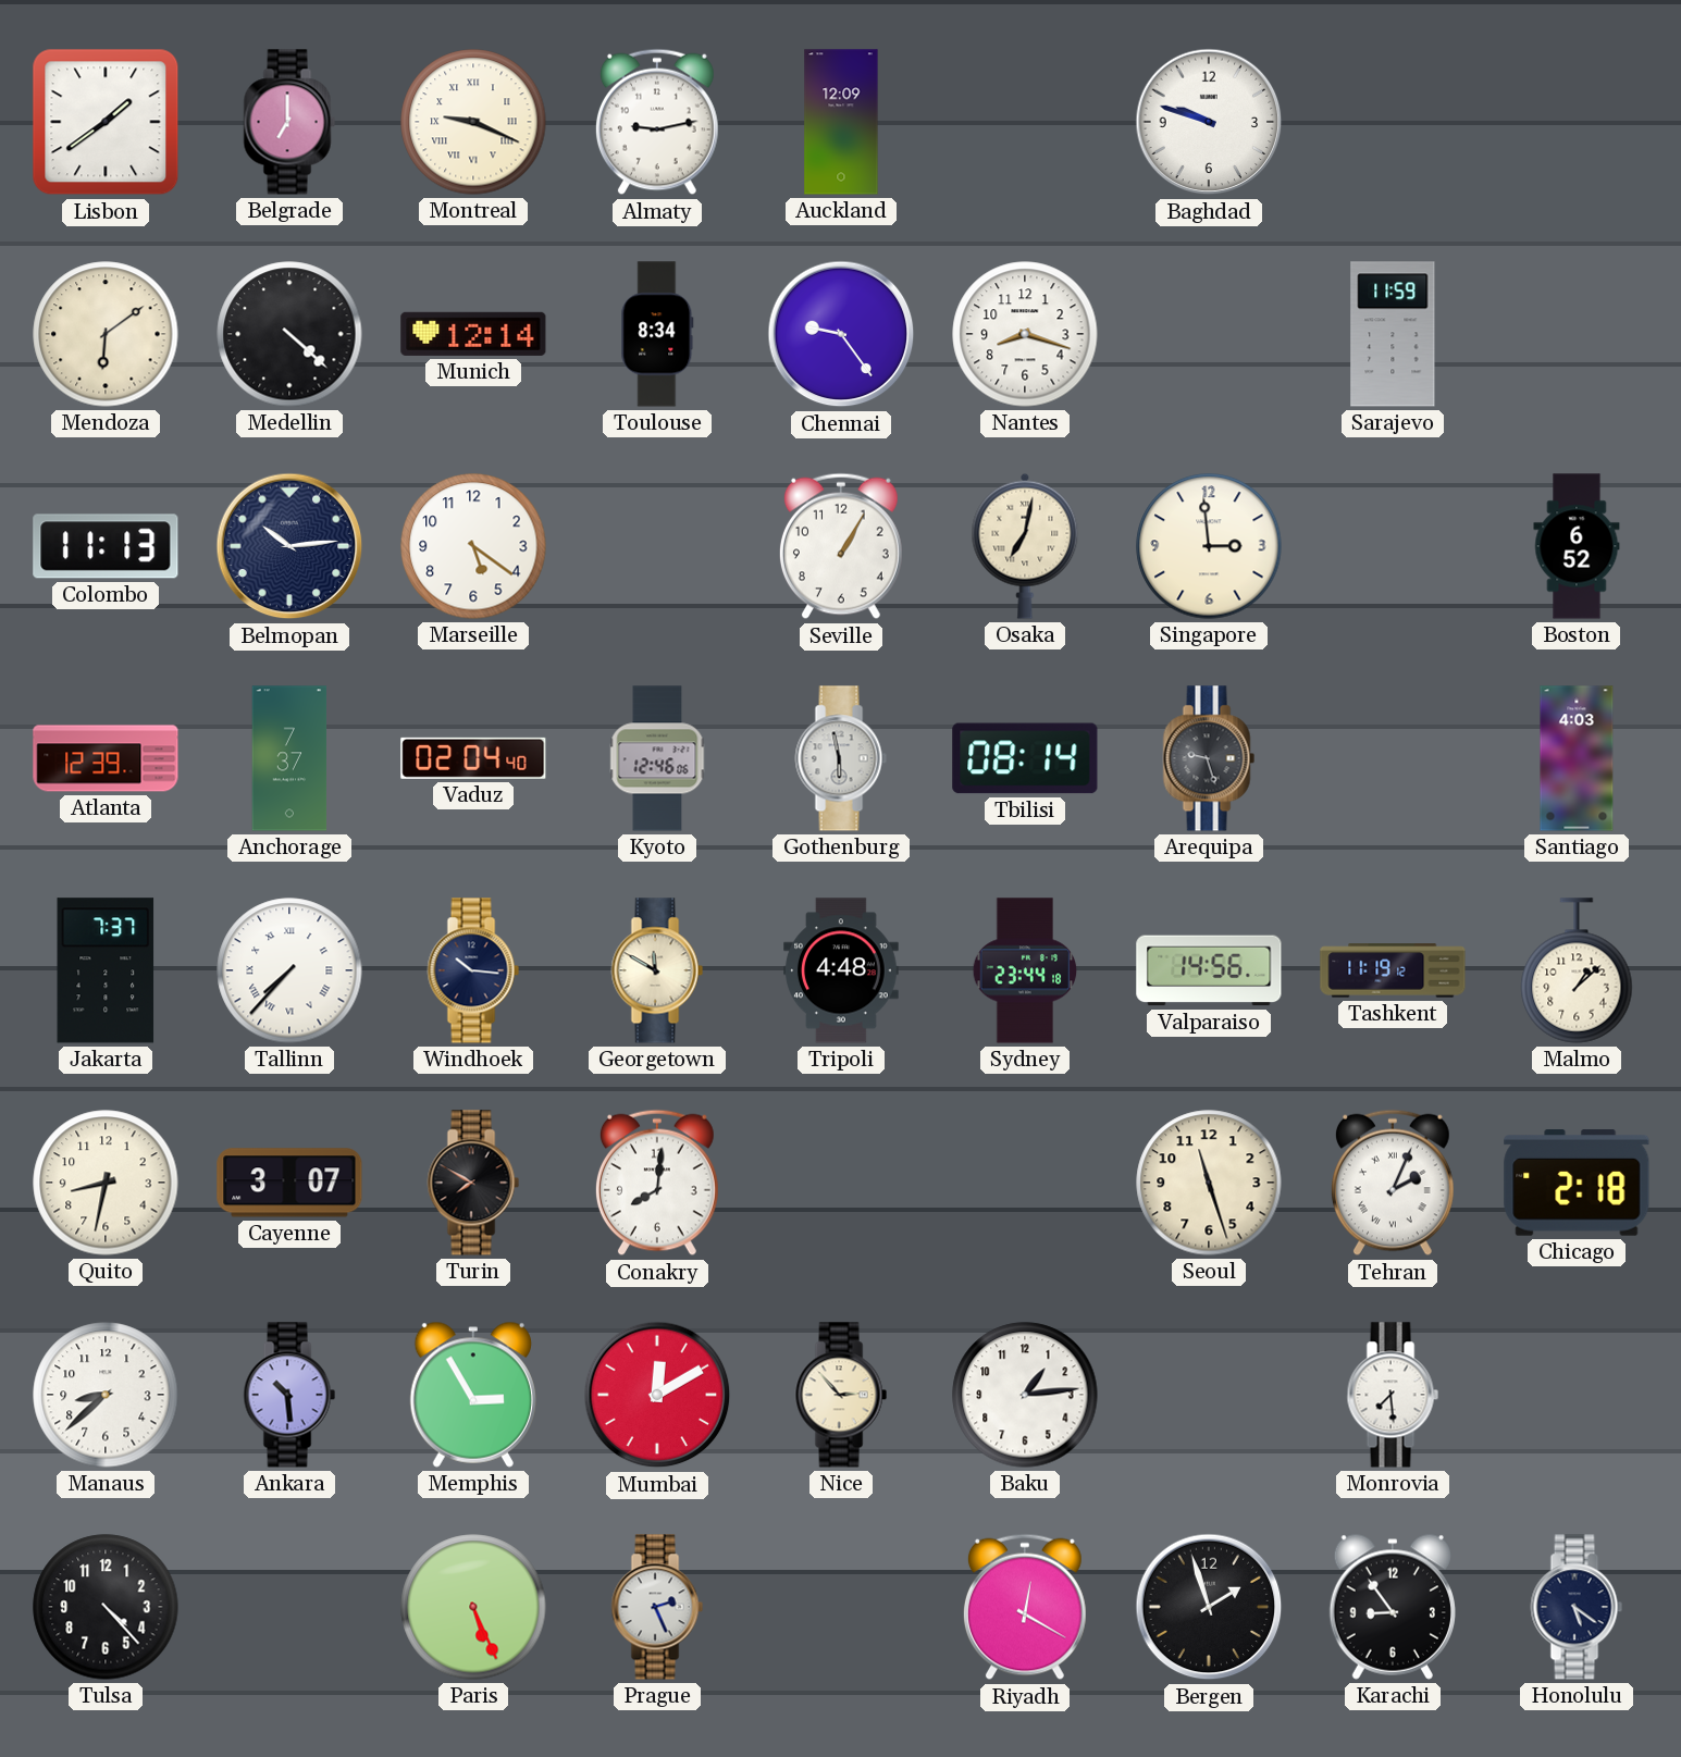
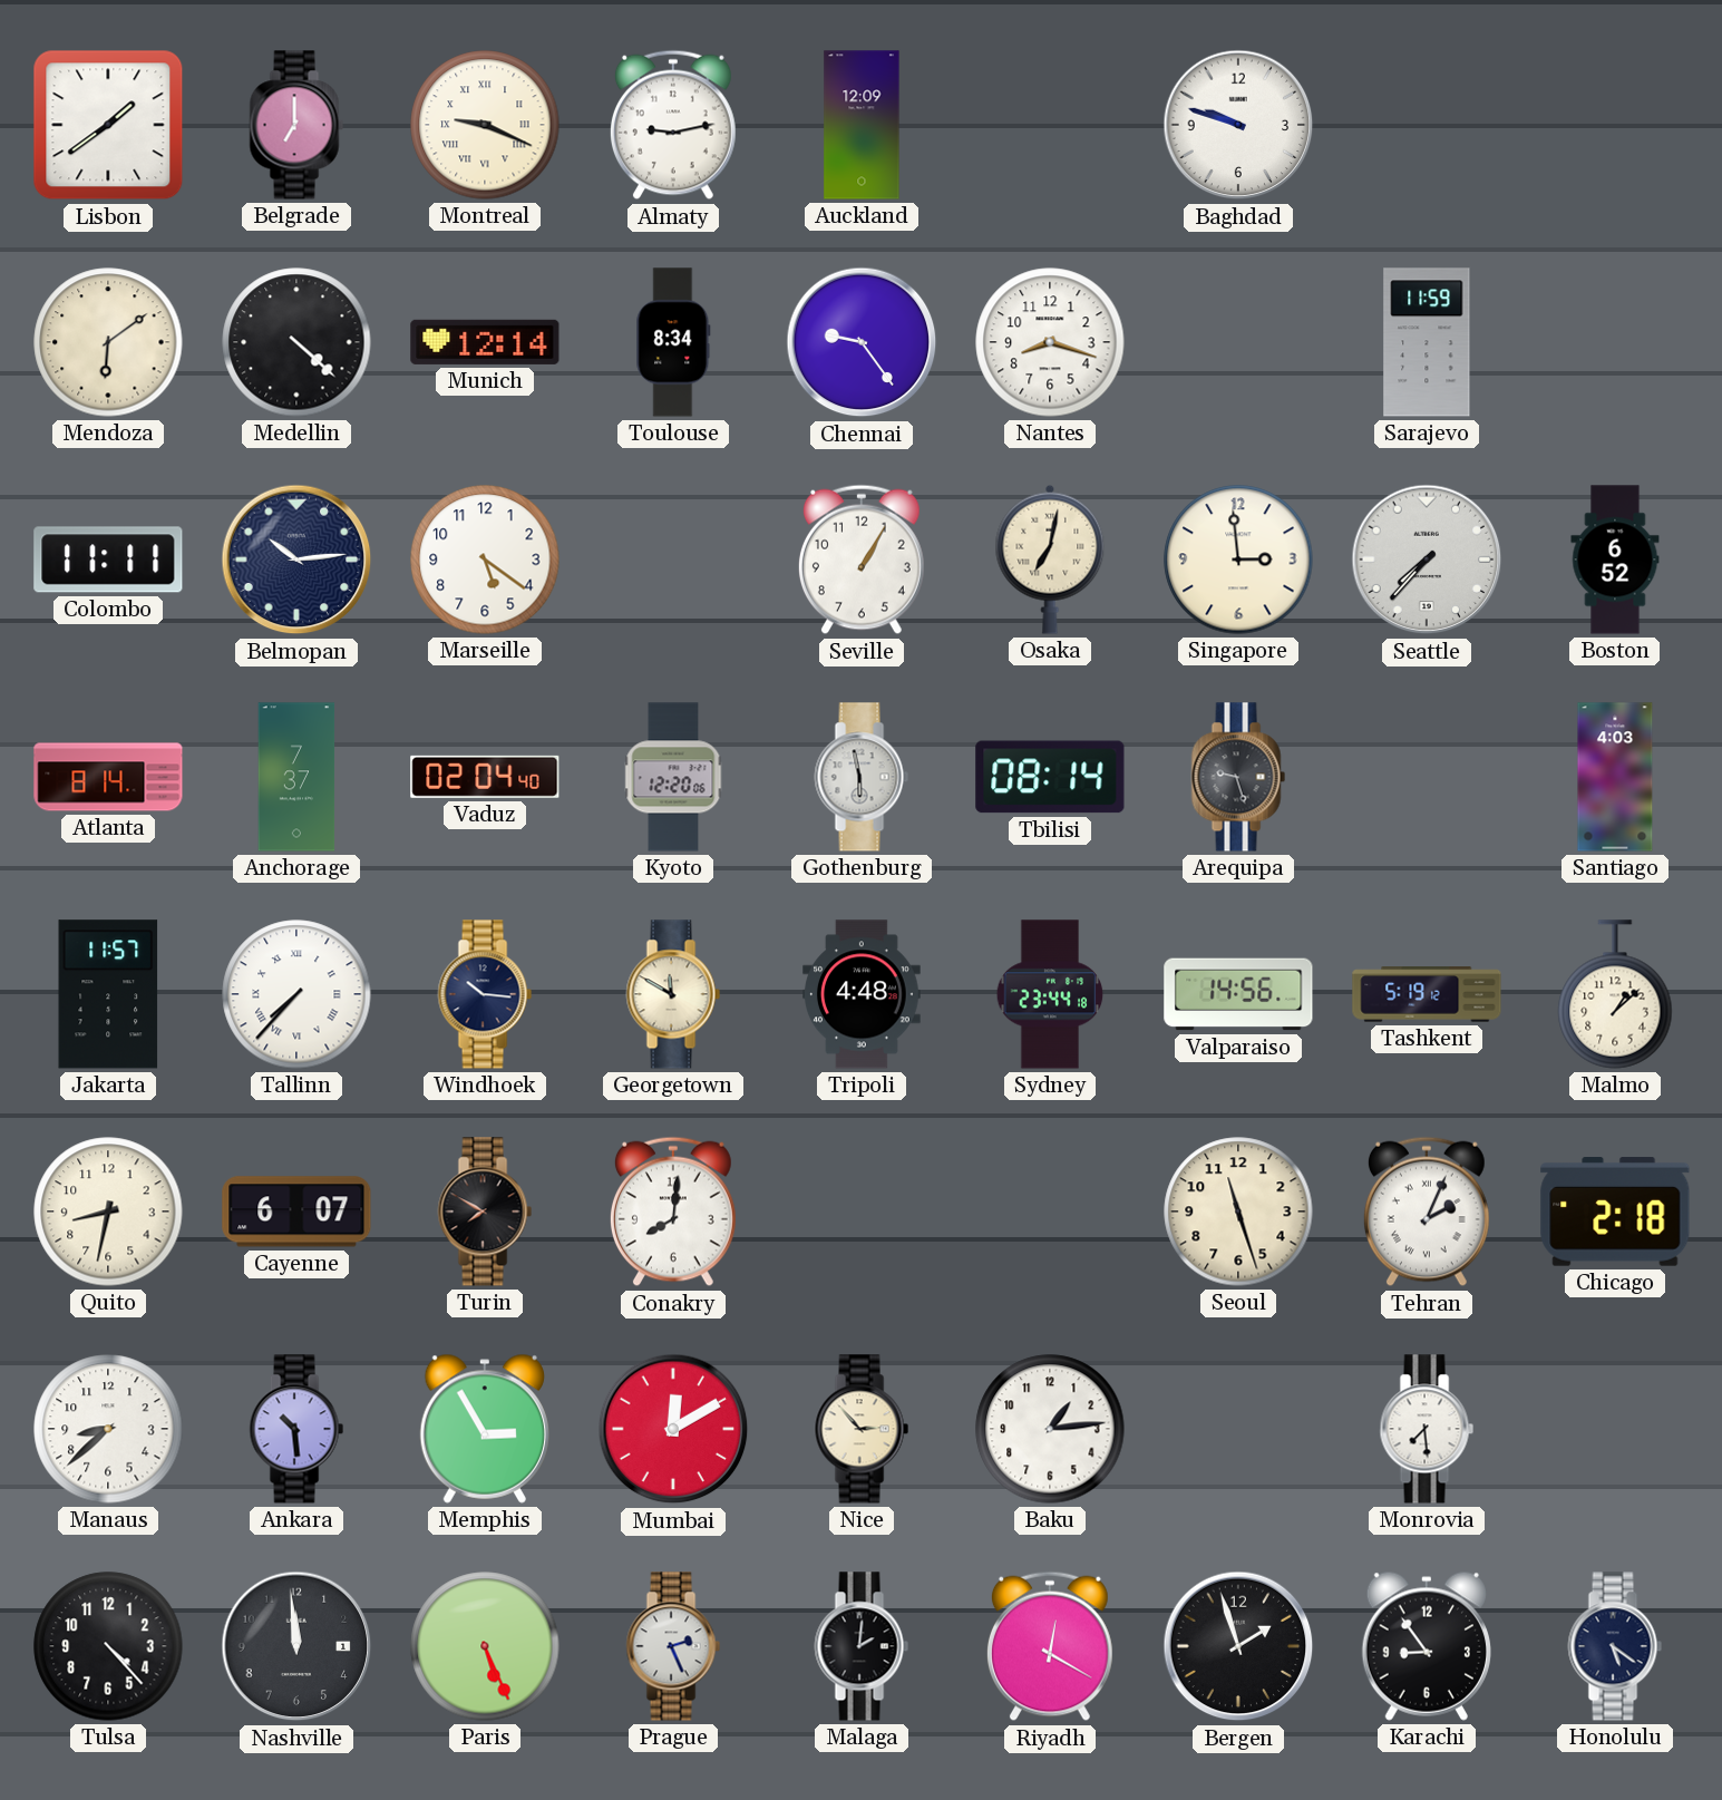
Colombo: 11:13 -> 11:11
Seattle: none -> 7:37
Atlanta: 12:39 -> 8:14
Kyoto: 12:46 -> 12:20
Jakarta: 7:37 -> 11:57
Tashkent: 11:19 -> 5:19
Cayenne: 3:07 -> 6:07
Nashville: none -> 11:59
Malaga: none -> 2:01
